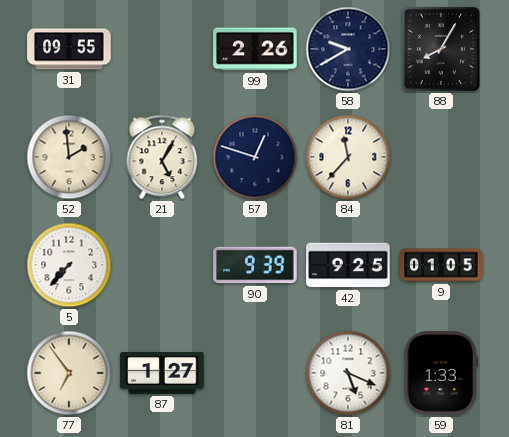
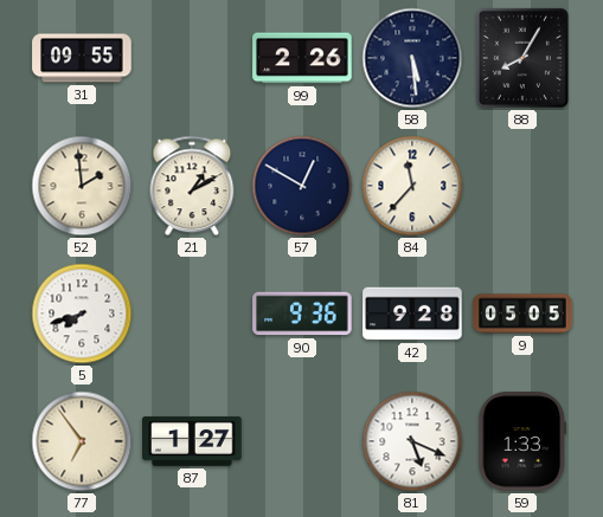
58: 9:40 -> 5:29
21: 5:05 -> 1:10
57: 12:48 -> 12:50
5: 7:37 -> 7:42
90: 9:39 -> 9:36
42: 9:25 -> 9:28
9: 01:05 -> 05:05
